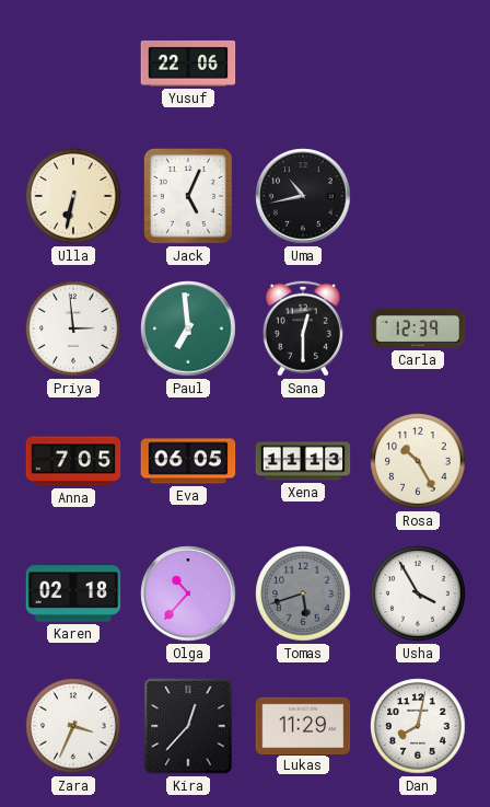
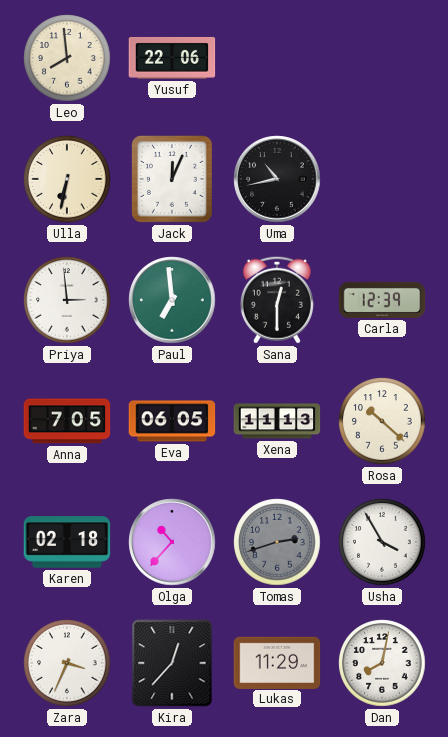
Leo: none -> 7:59
Jack: 5:04 -> 12:04
Rosa: 10:25 -> 10:22
Tomas: 5:42 -> 2:42
